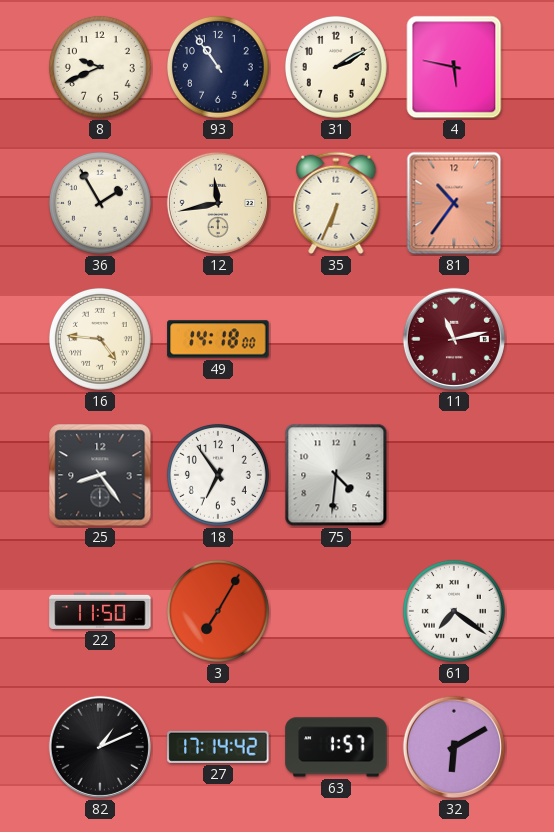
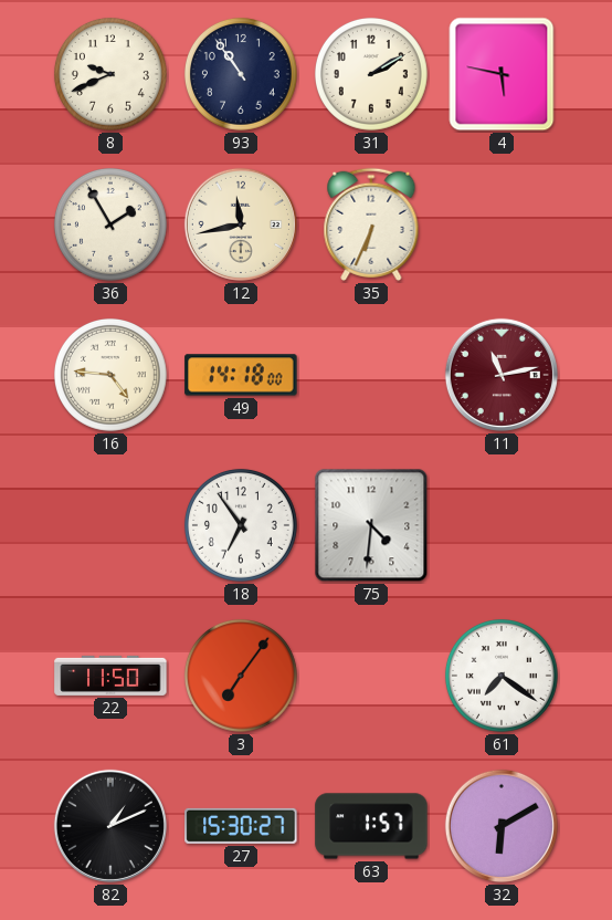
81: 10:36 -> none
25: 8:24 -> none
3: 7:05 -> 7:06
27: 17:14 -> 15:30
